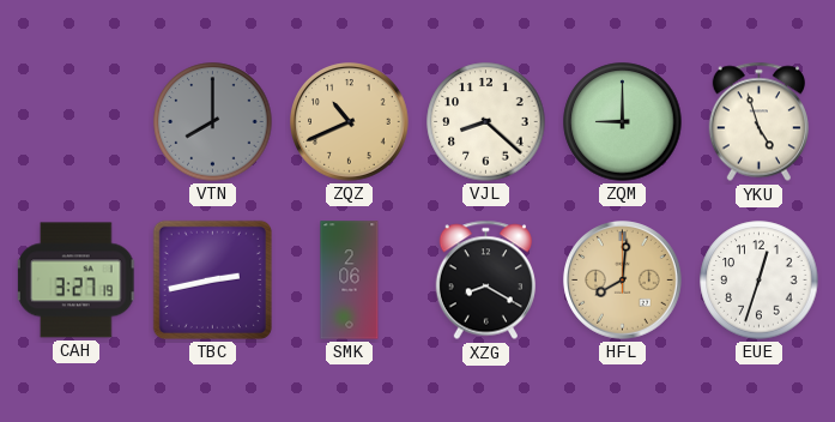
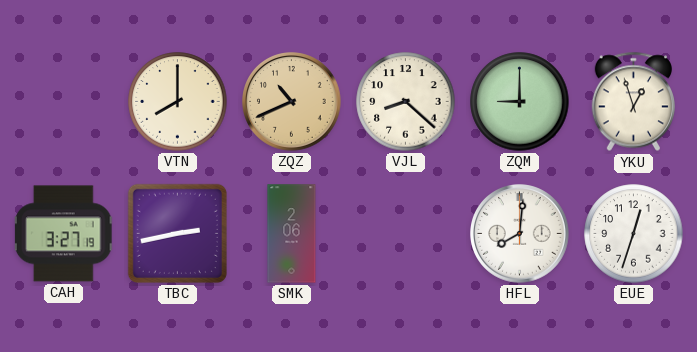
VTN dial: grey -> cream
YKU: 4:57 -> 12:57
XZG: 8:20 -> none
HFL dial: champagne -> white
